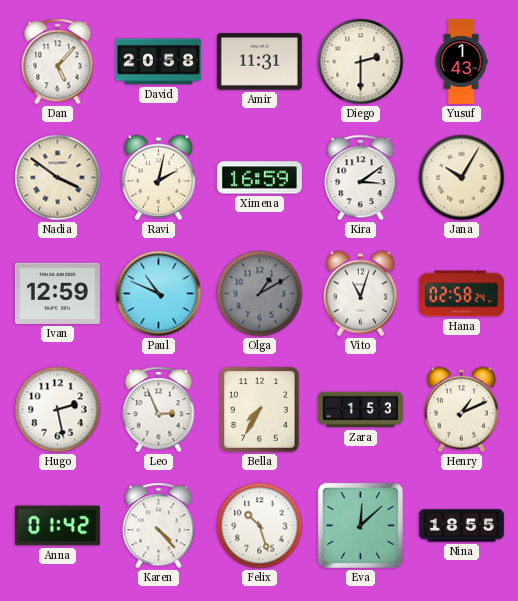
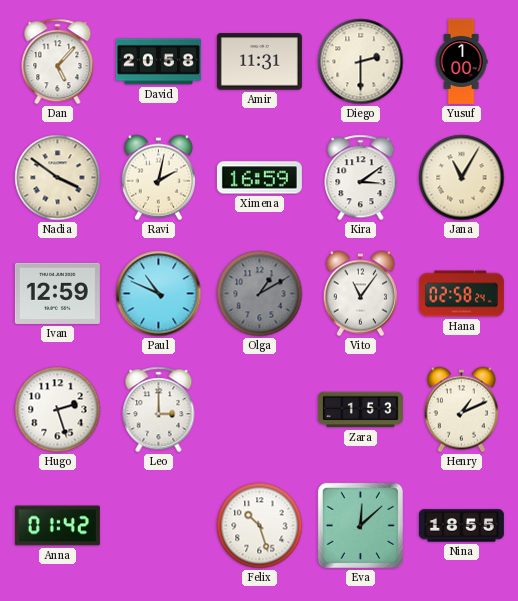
Yusuf: 1:43 -> 1:00
Jana: 10:05 -> 11:05
Vito: 11:03 -> 11:06
Hugo: 2:28 -> 2:27
Leo: 2:56 -> 3:00
Bella: 7:35 -> none
Karen: 4:23 -> none
